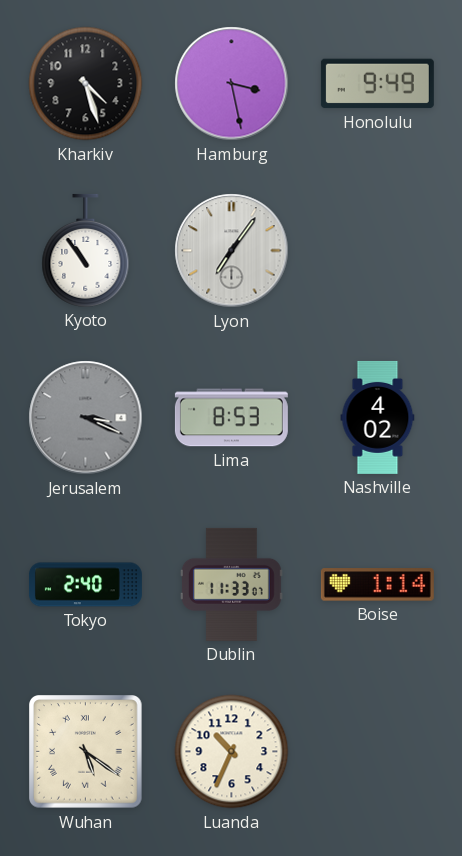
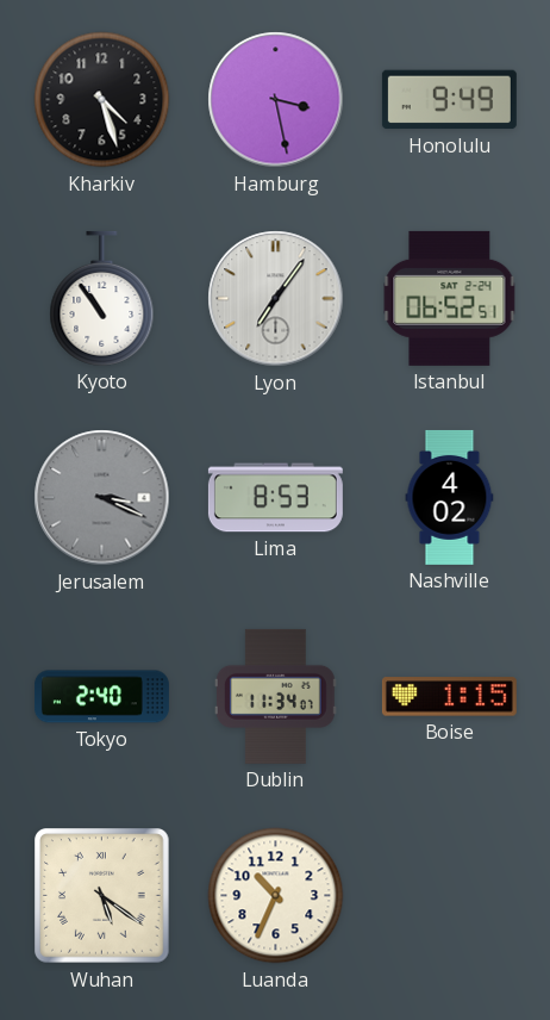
Istanbul: none -> 06:52
Dublin: 11:33 -> 11:34
Boise: 1:14 -> 1:15
